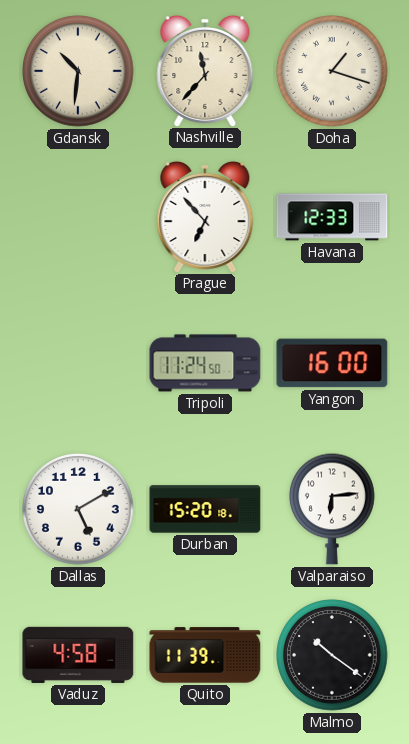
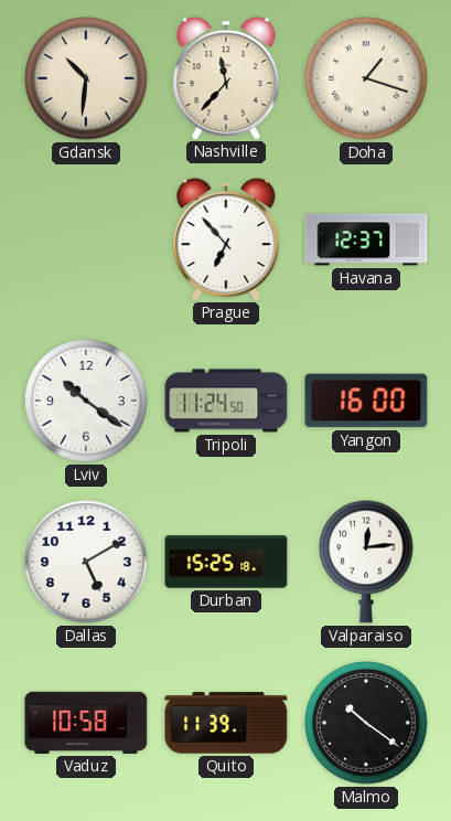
Havana: 12:33 -> 12:37
Lviv: none -> 10:21
Durban: 15:20 -> 15:25
Valparaiso: 6:14 -> 12:14
Vaduz: 4:58 -> 10:58
